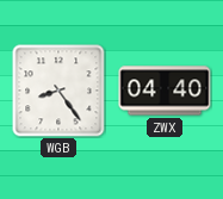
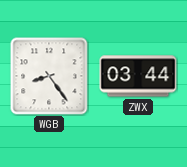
ZWX: 04:40 -> 03:44
